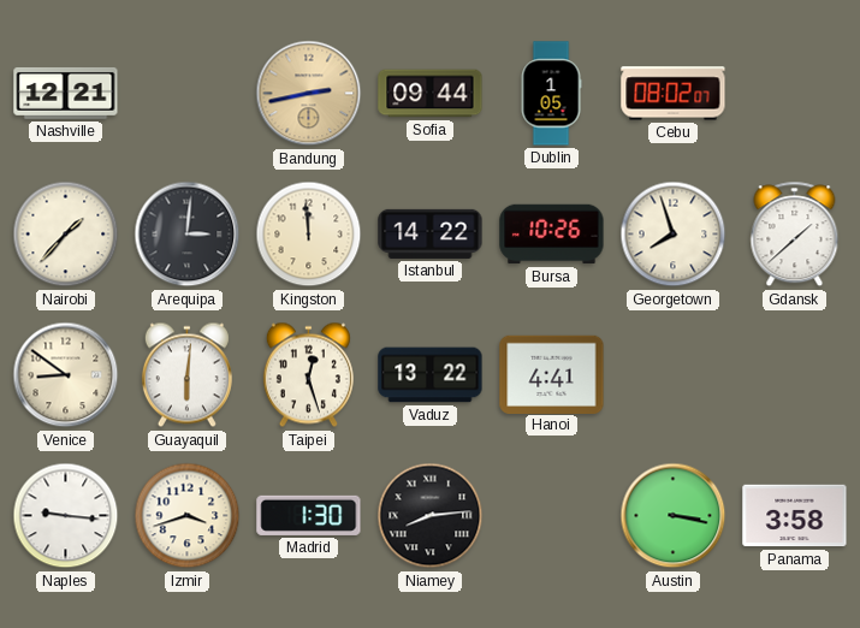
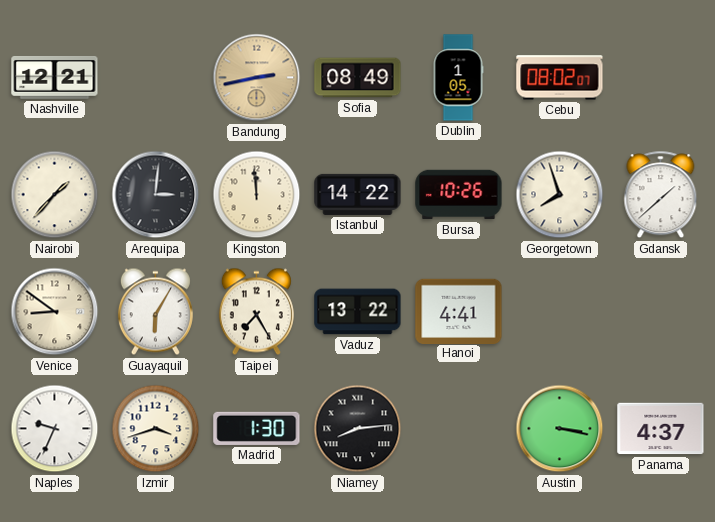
Sofia: 09:44 -> 08:49
Guayaquil: 6:01 -> 6:05
Taipei: 12:27 -> 7:25
Naples: 9:16 -> 9:34
Panama: 3:58 -> 4:37
